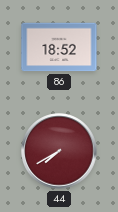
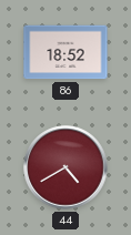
44: 7:40 -> 4:40
